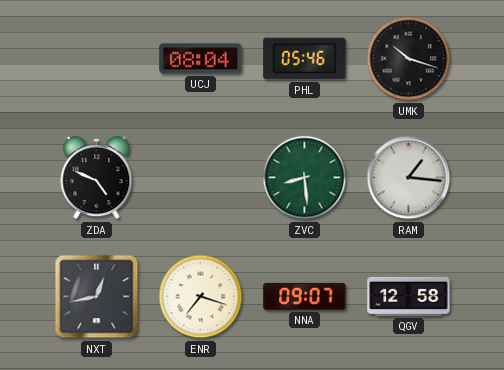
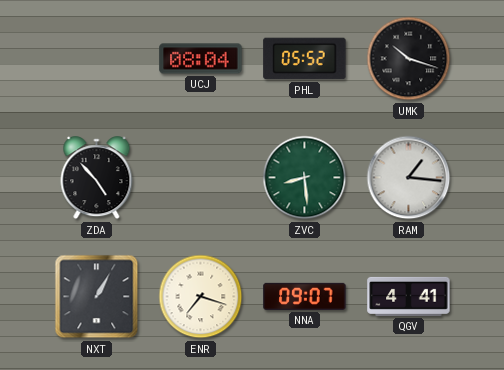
PHL: 05:46 -> 05:52
ZDA: 4:49 -> 4:53
NXT: 12:43 -> 1:05
QGV: 12:58 -> 4:41
